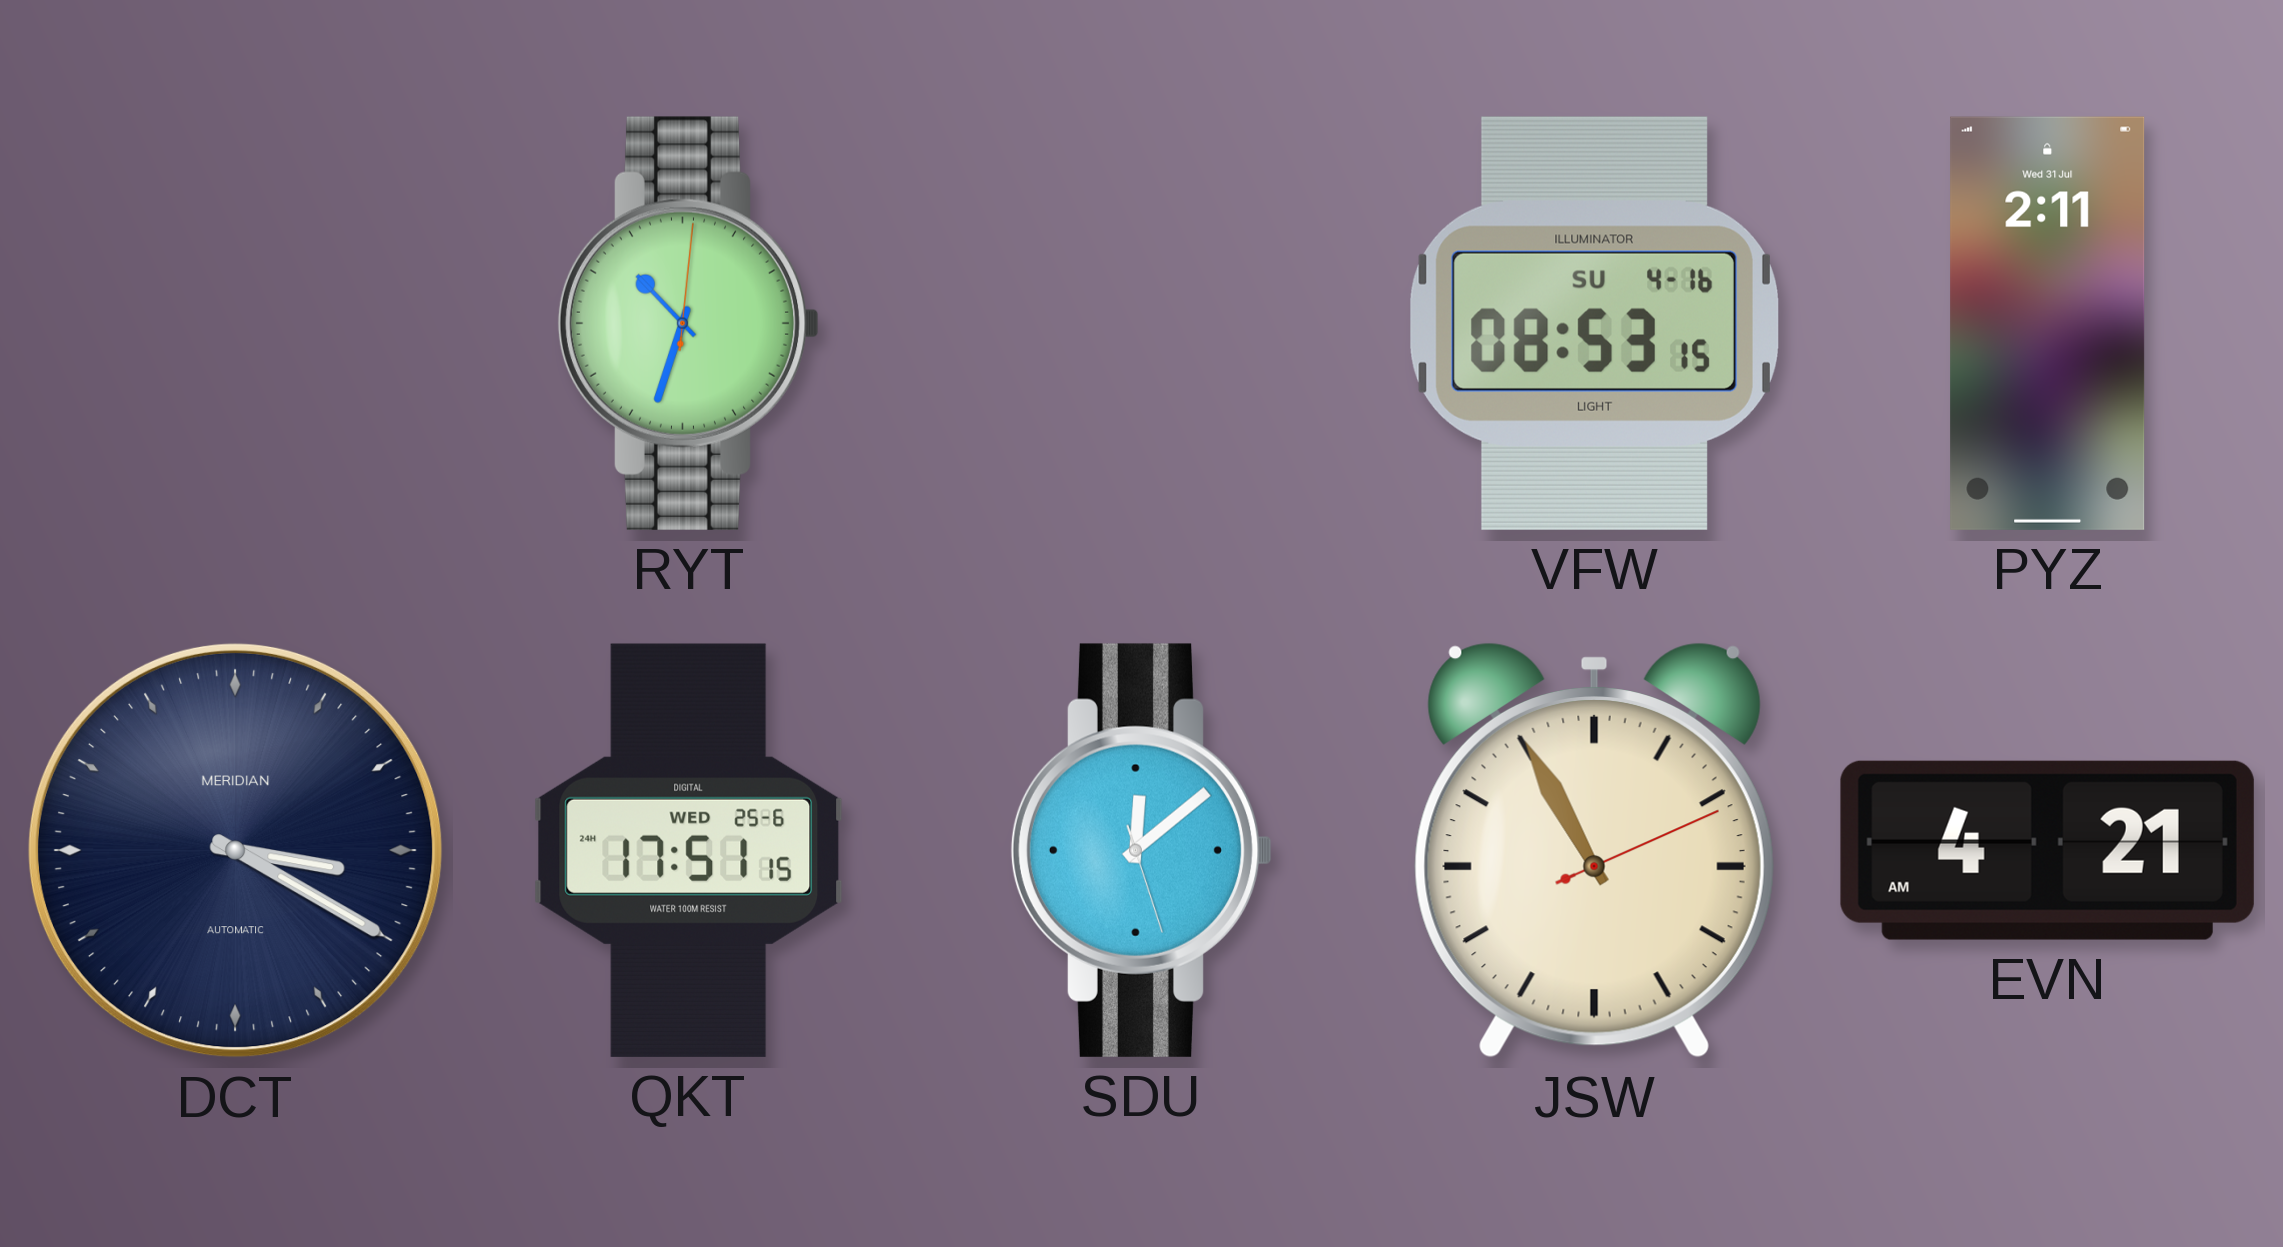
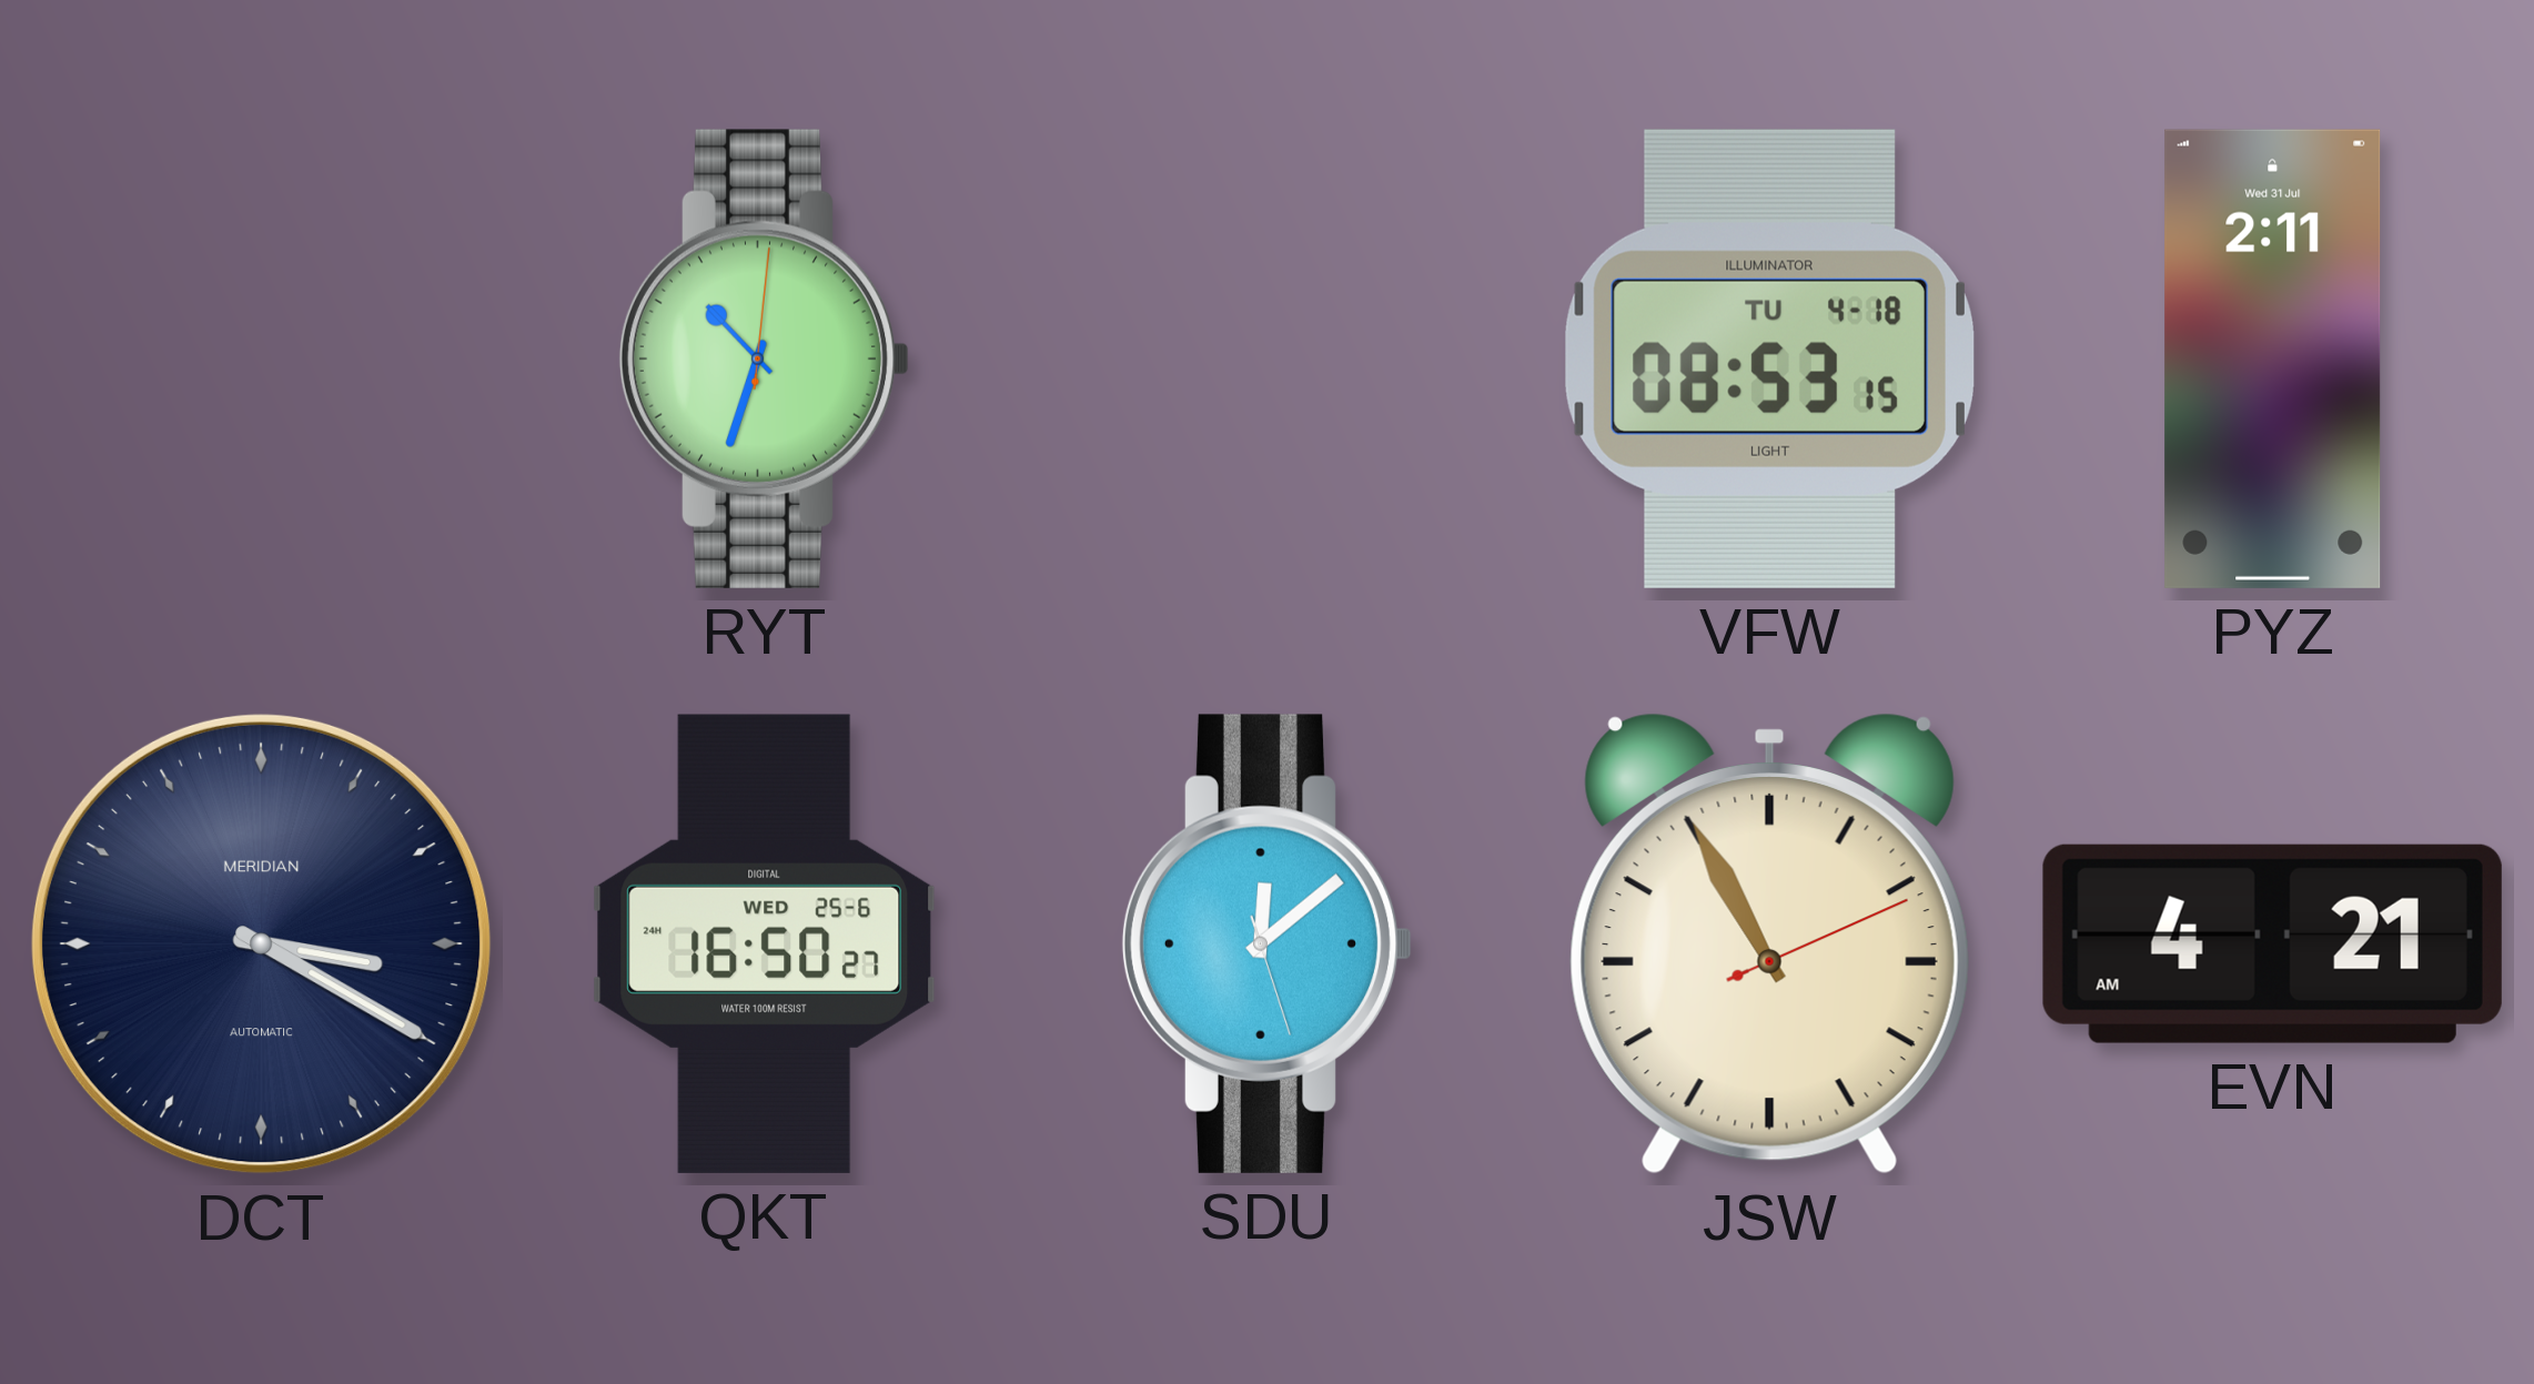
VFW date: SU 4-16 -> TU 4-18
QKT: 17:51 -> 16:50
